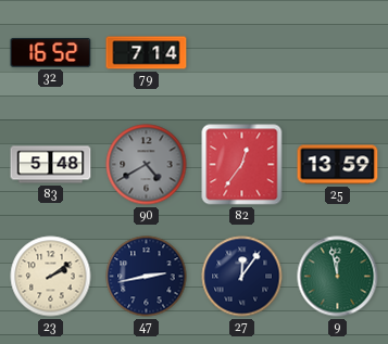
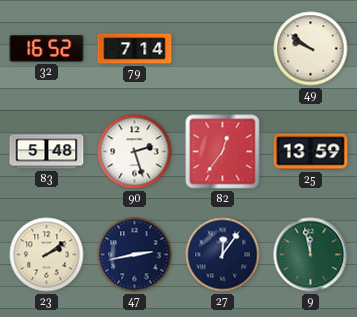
49: none -> 9:51
90: 4:40 -> 2:27
90 dial: grey -> white
